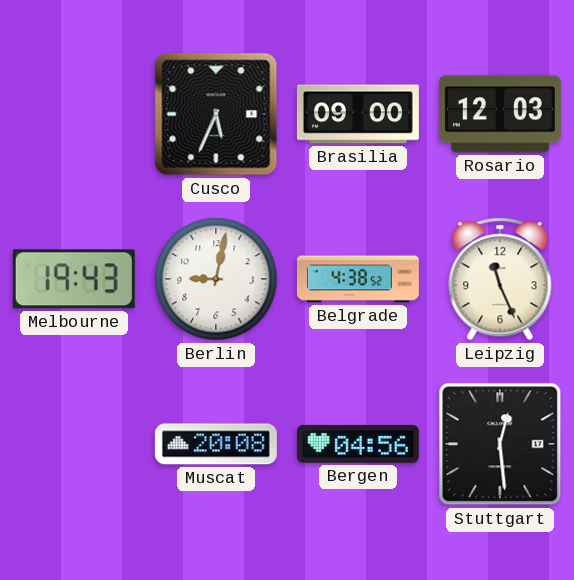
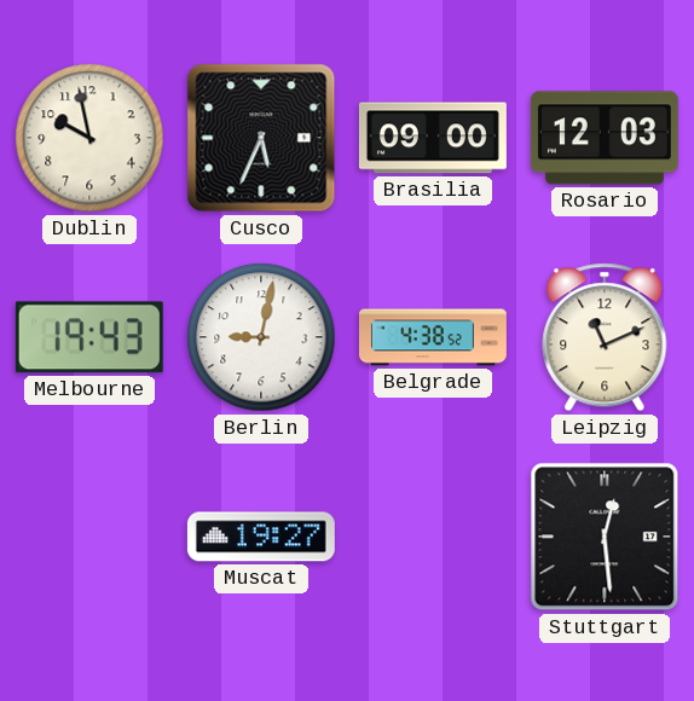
Dublin: none -> 9:58
Leipzig: 11:26 -> 11:11
Muscat: 20:08 -> 19:27
Bergen: 04:56 -> none
